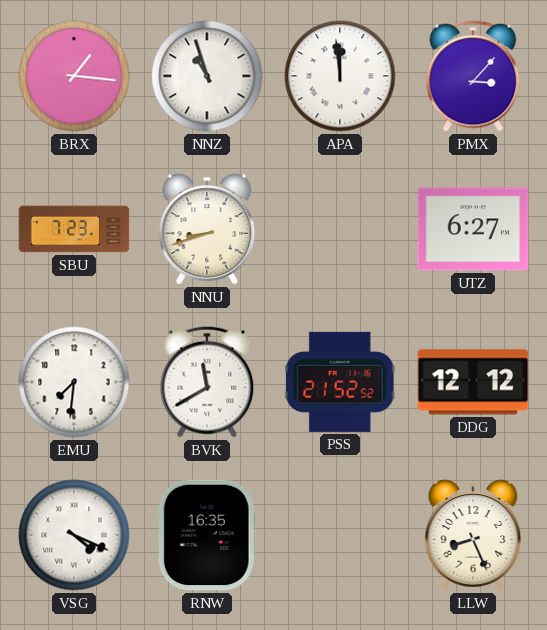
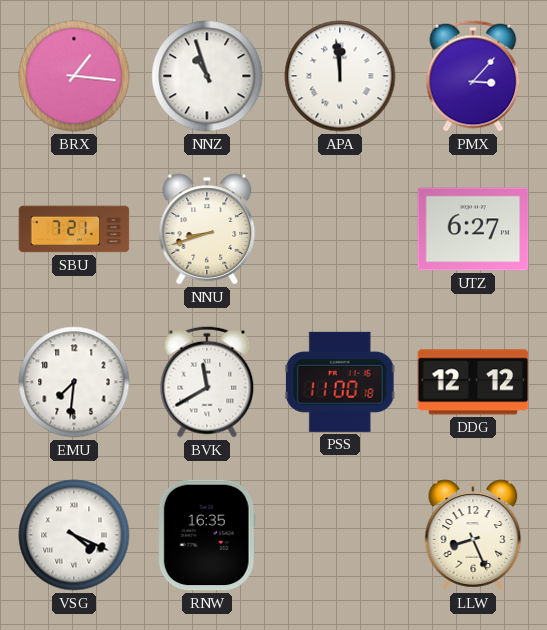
SBU: 7:23 -> 7:21
PSS: 21:52 -> 11:00
